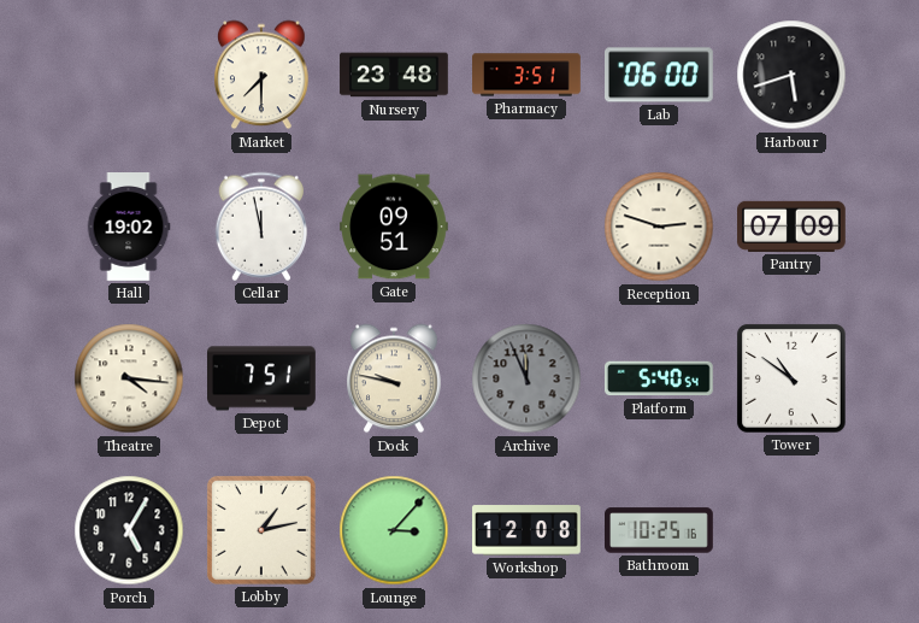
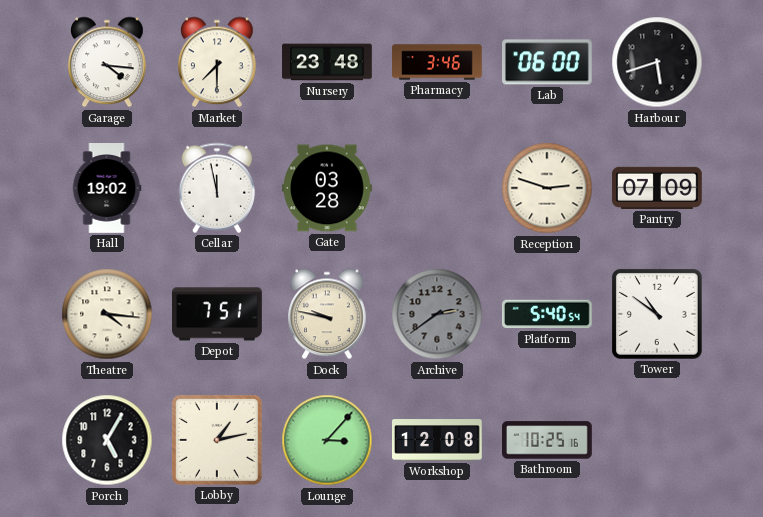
Garage: none -> 4:16
Pharmacy: 3:51 -> 3:46
Gate: 09:51 -> 03:28
Archive: 11:56 -> 2:39
